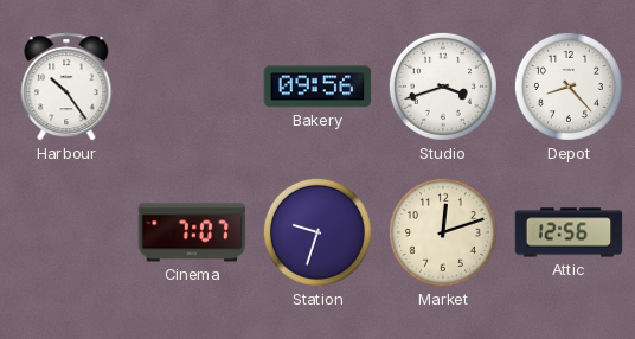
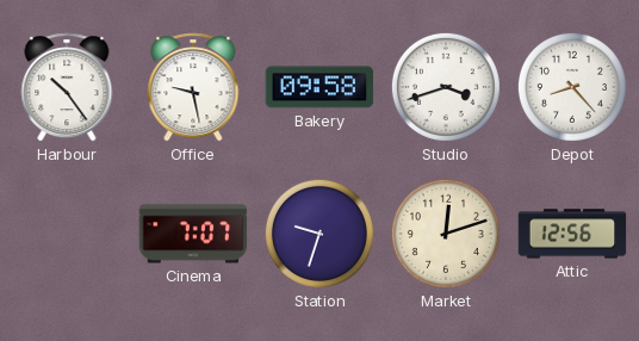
Office: none -> 9:28
Bakery: 09:56 -> 09:58
